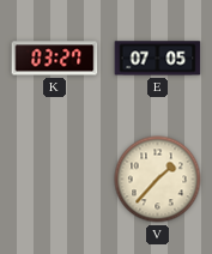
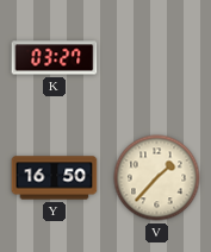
E: 07:05 -> none
Y: none -> 16:50
